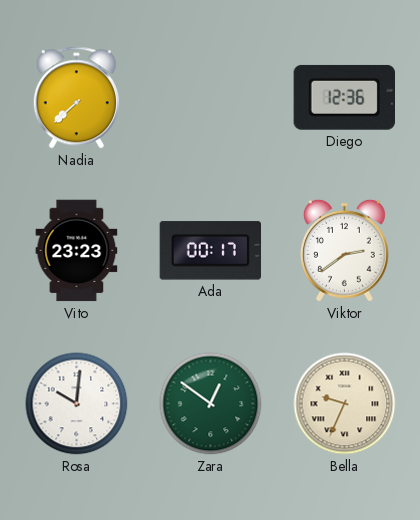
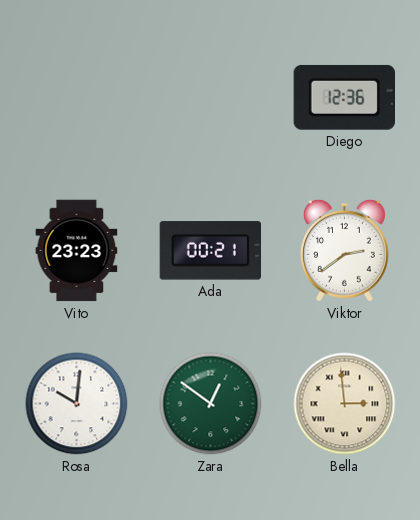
Nadia: 7:38 -> none
Ada: 00:17 -> 00:21
Bella: 9:34 -> 2:59
